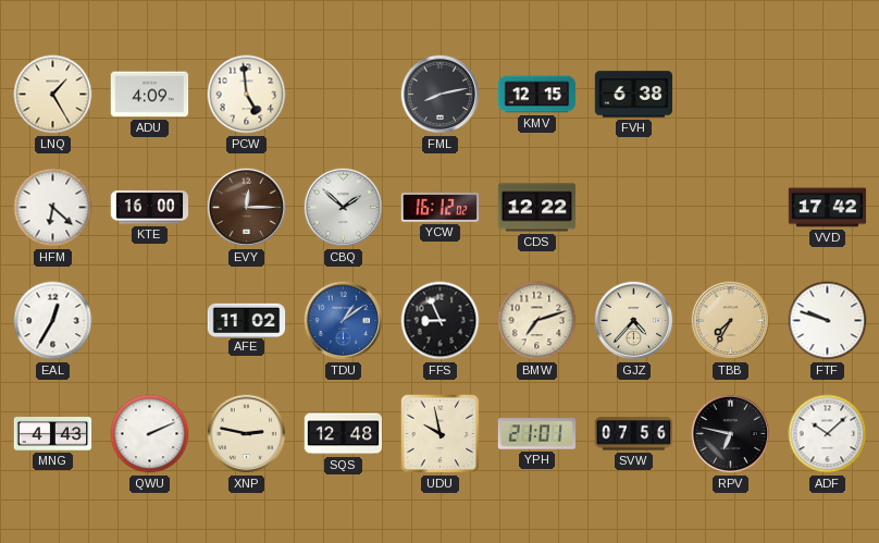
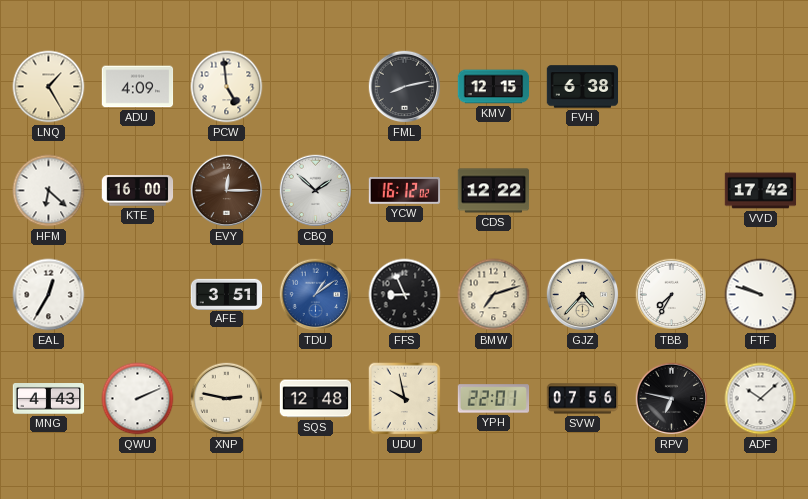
AFE: 11:02 -> 3:51
TBB dial: champagne -> white
YPH: 21:01 -> 22:01
